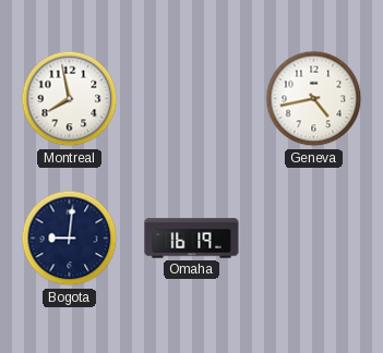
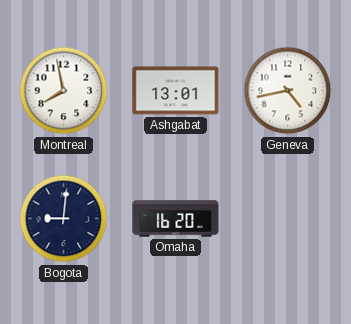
Ashgabat: none -> 13:01
Omaha: 16:19 -> 16:20
